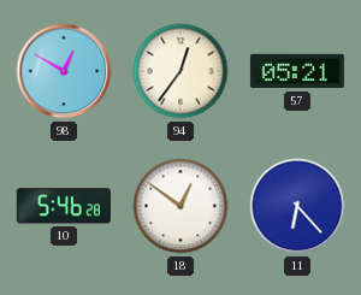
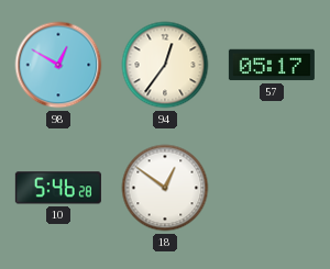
57: 05:21 -> 05:17
11: 6:23 -> none
